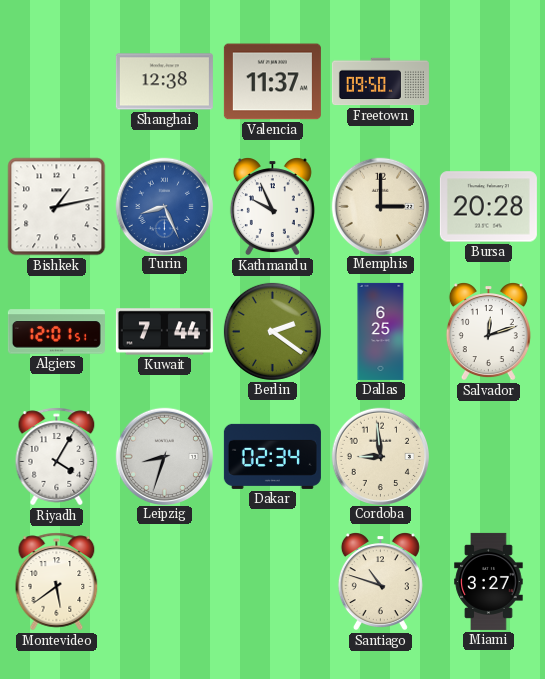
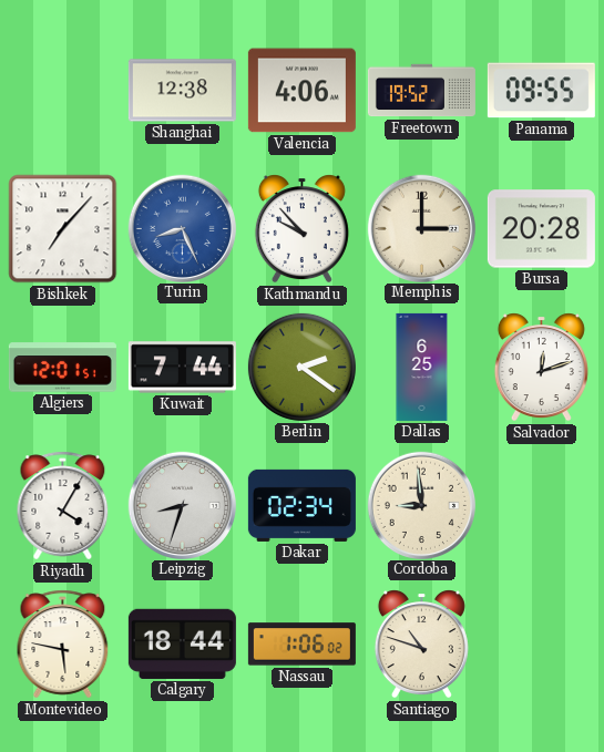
Valencia: 11:37 -> 4:06
Freetown: 09:50 -> 19:52
Panama: none -> 09:55
Bishkek: 1:13 -> 7:07
Kathmandu: 9:56 -> 9:53
Montevideo: 5:39 -> 5:47
Calgary: none -> 18:44
Nassau: none -> 1:06
Miami: 3:27 -> none
